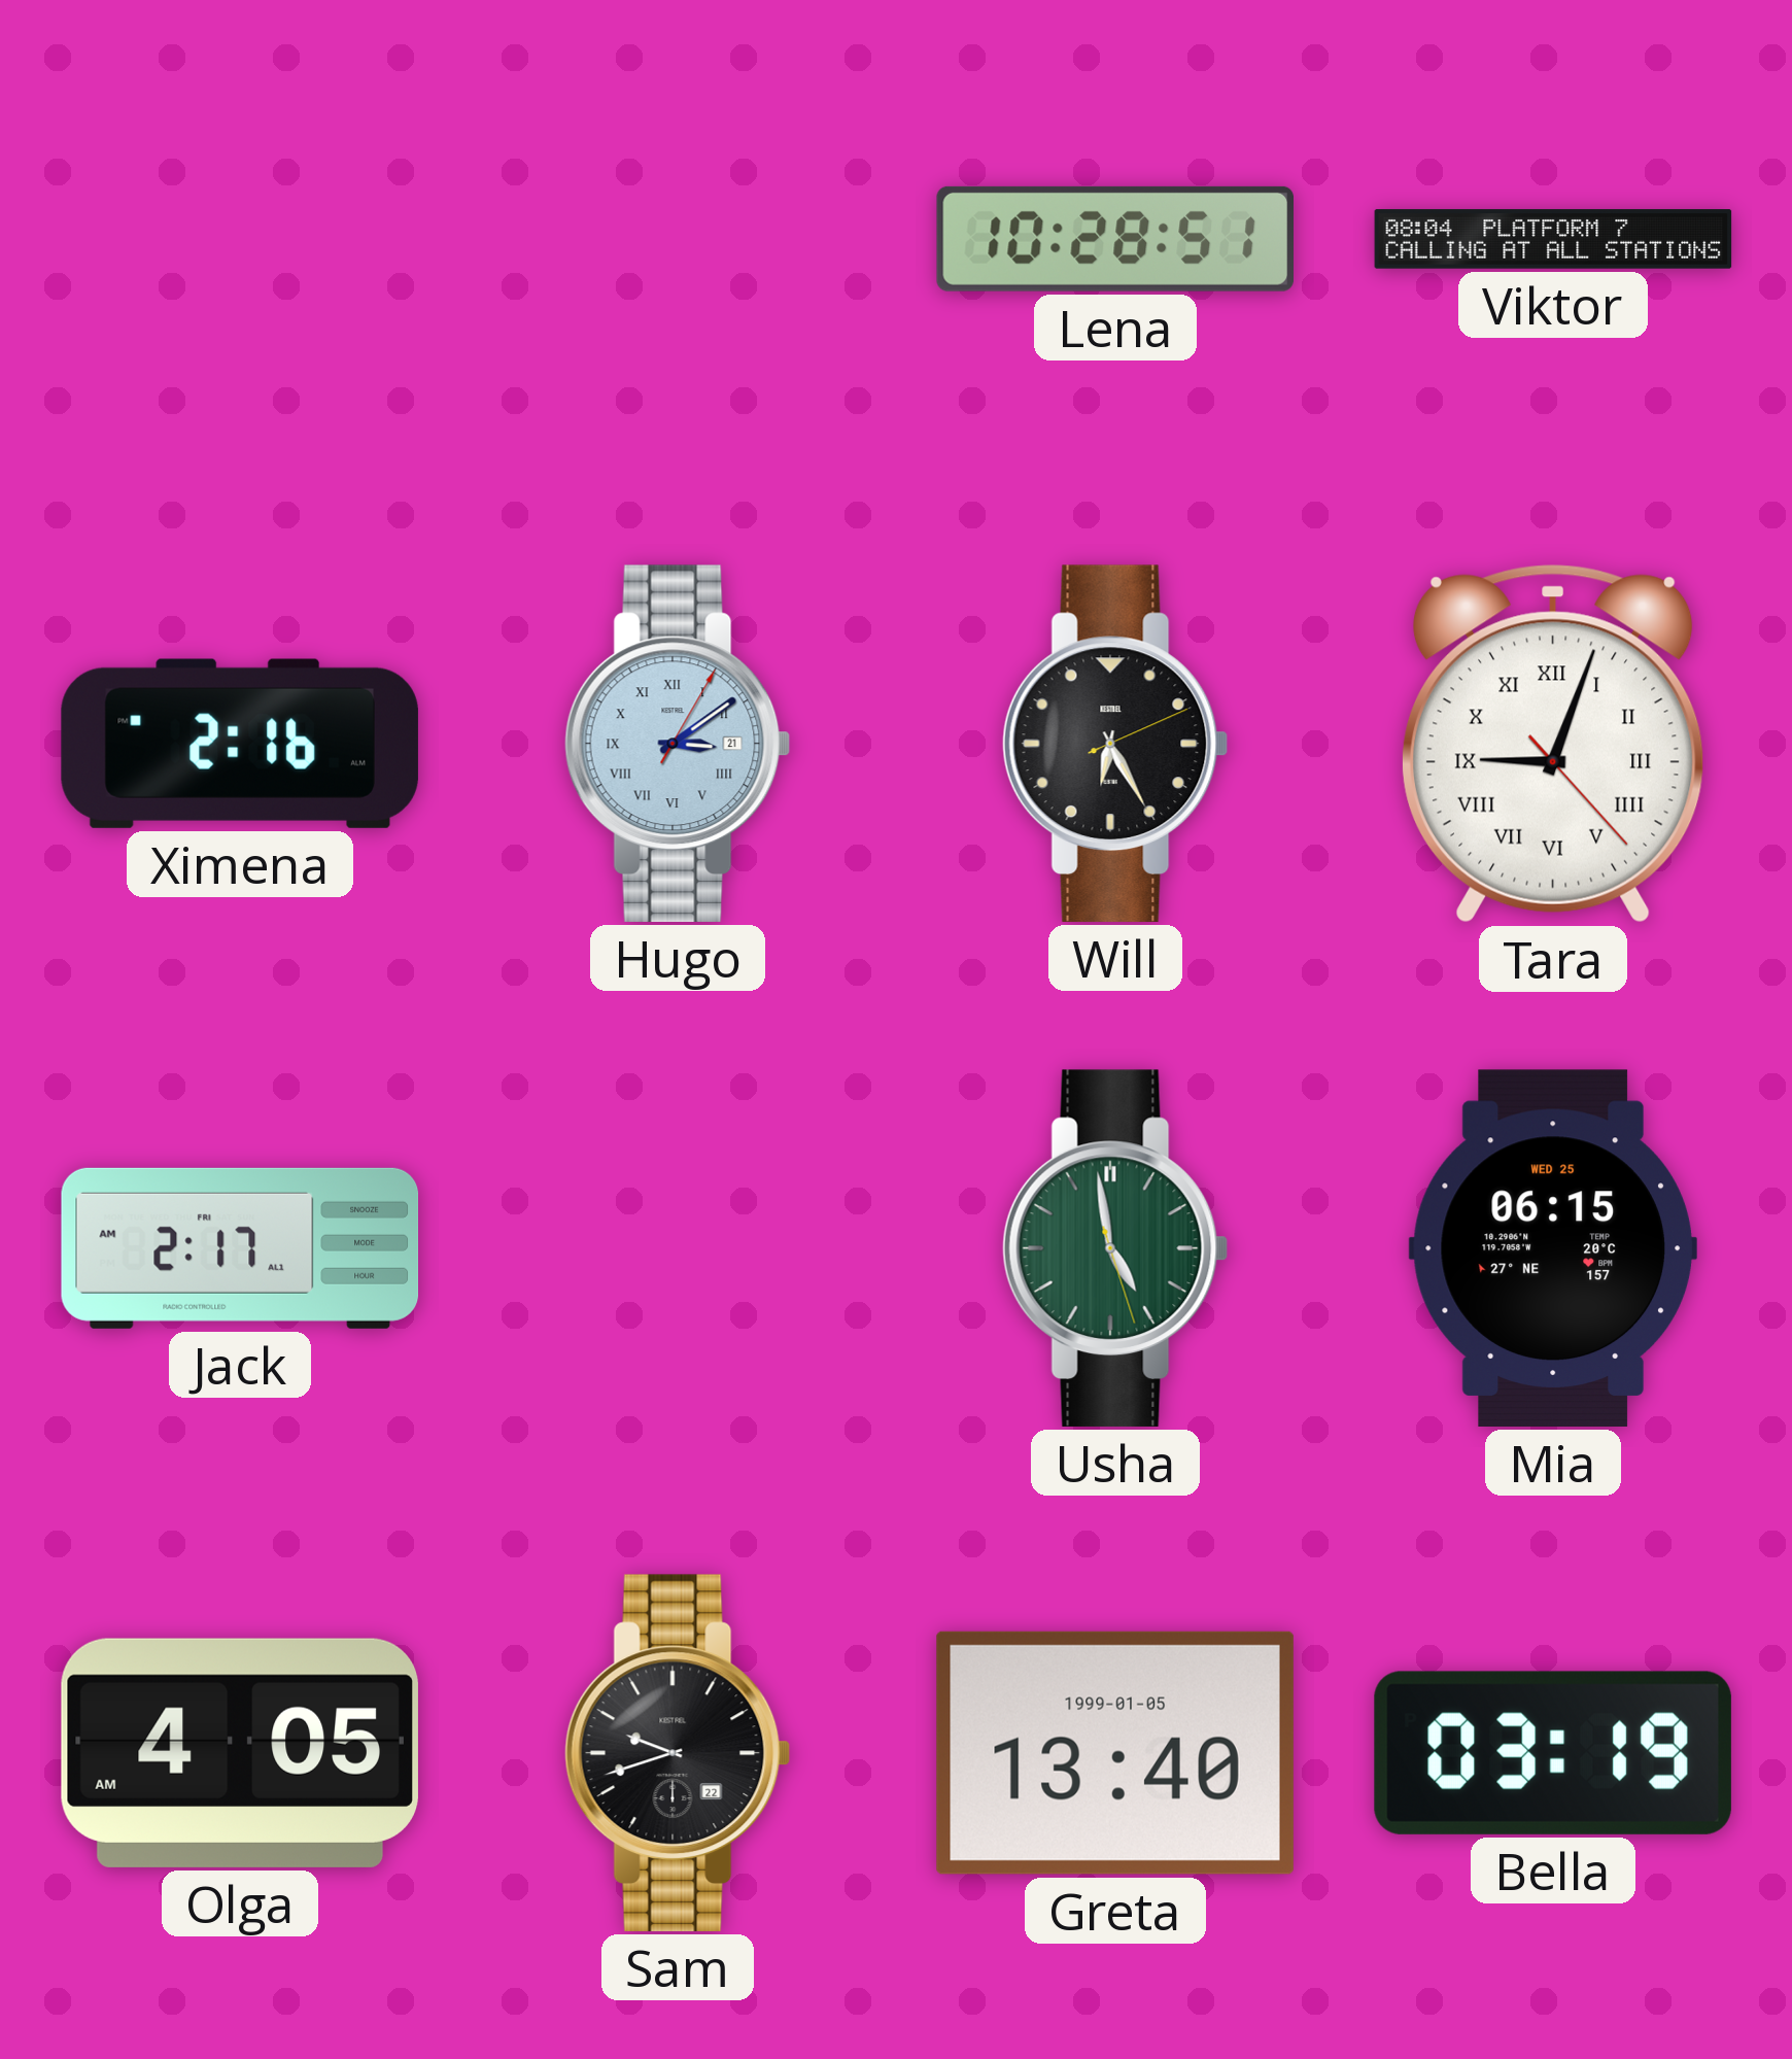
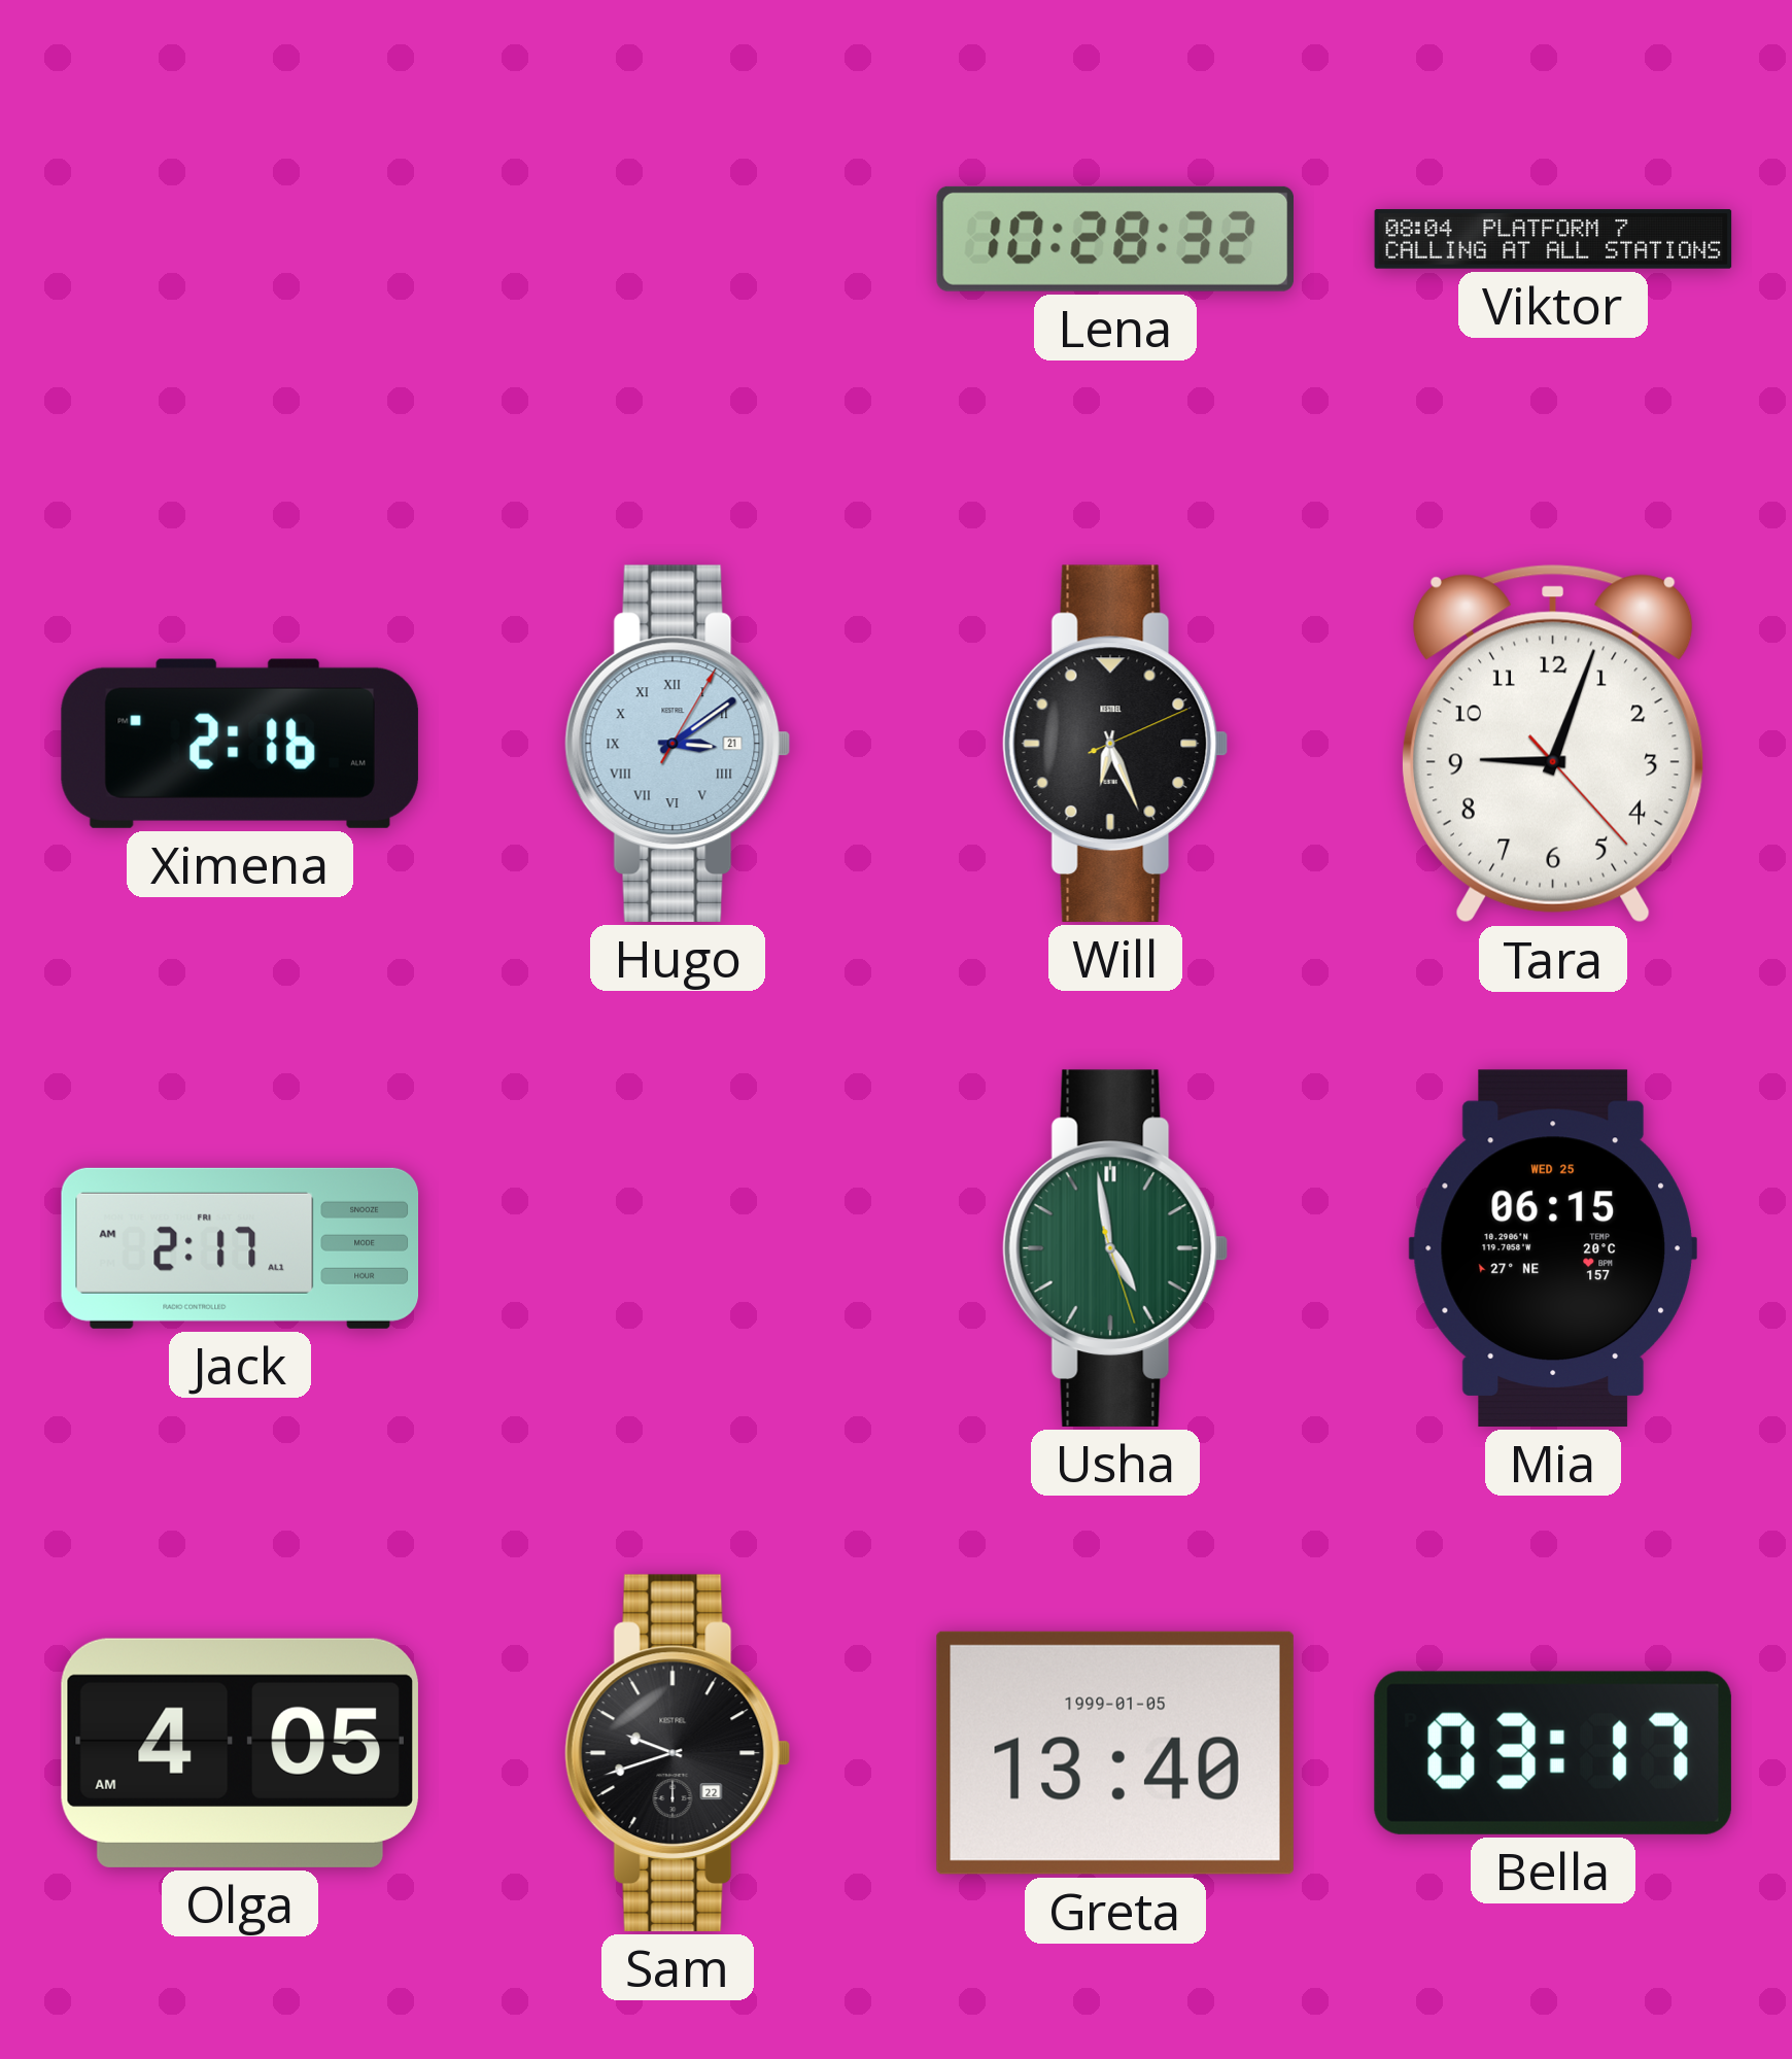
Lena: 10:28:51 -> 10:28:32
Will: 6:25 -> 6:26
Tara numerals: Roman -> Arabic
Bella: 03:19 -> 03:17
